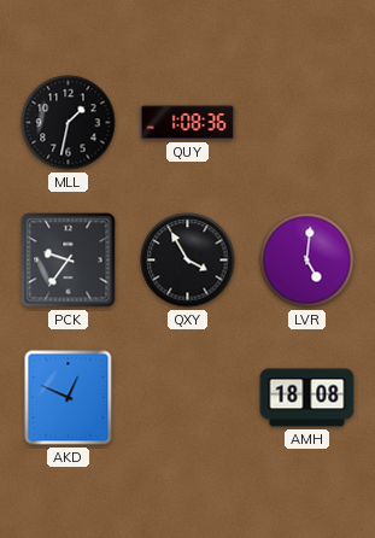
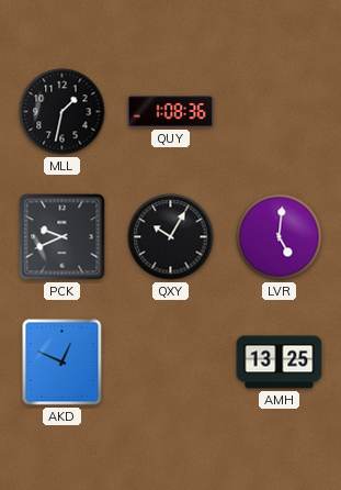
PCK: 9:36 -> 9:41
QXY: 3:55 -> 10:05
AMH: 18:08 -> 13:25
